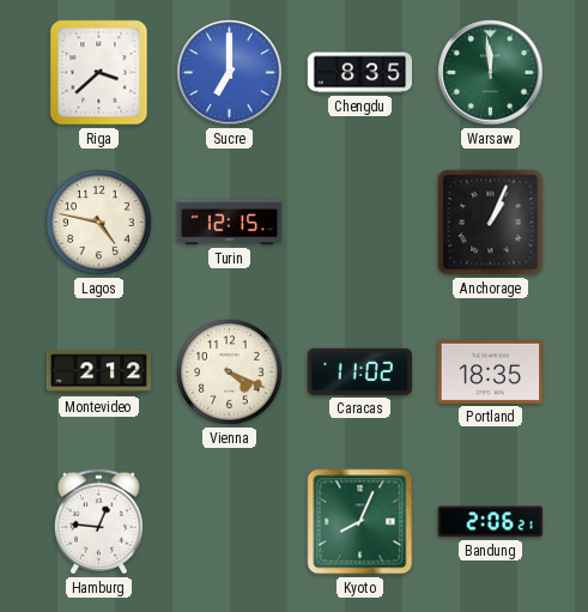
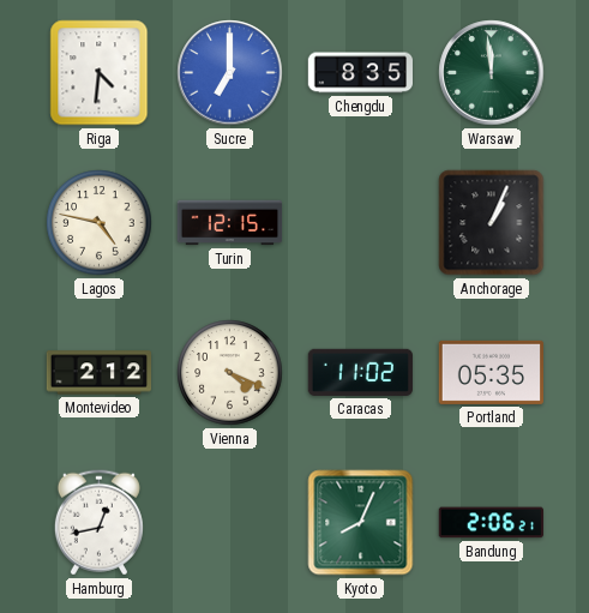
Riga: 3:38 -> 4:31
Portland: 18:35 -> 05:35
Hamburg: 12:46 -> 12:43
